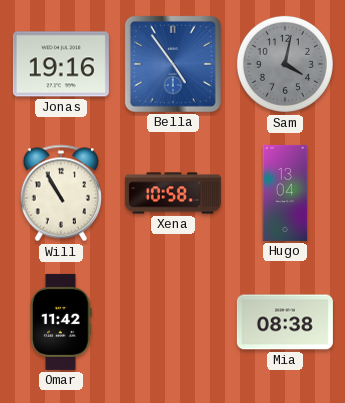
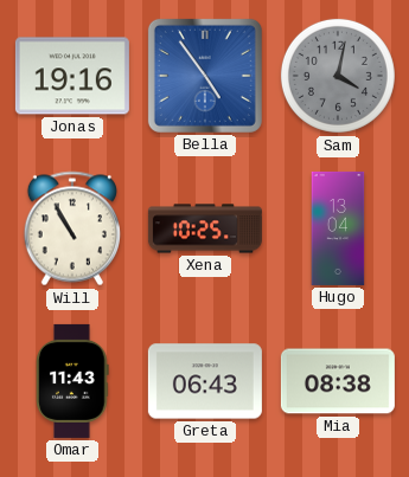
Xena: 10:58 -> 10:25
Omar: 11:42 -> 11:43
Greta: none -> 06:43
